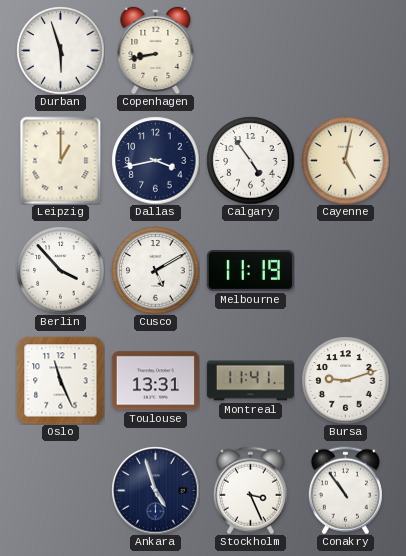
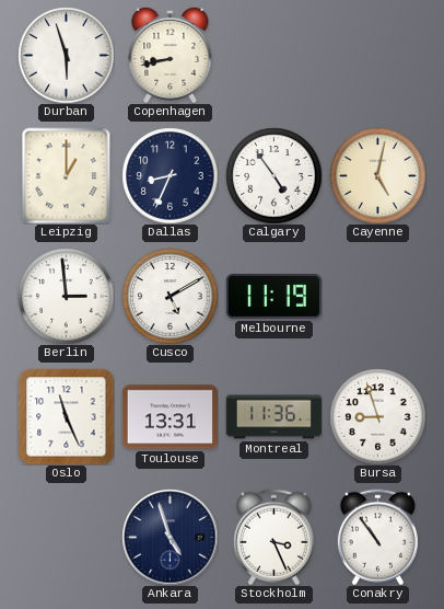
Dallas: 3:43 -> 8:34
Berlin: 3:53 -> 2:59
Montreal: 11:41 -> 11:36
Bursa: 9:12 -> 8:57
